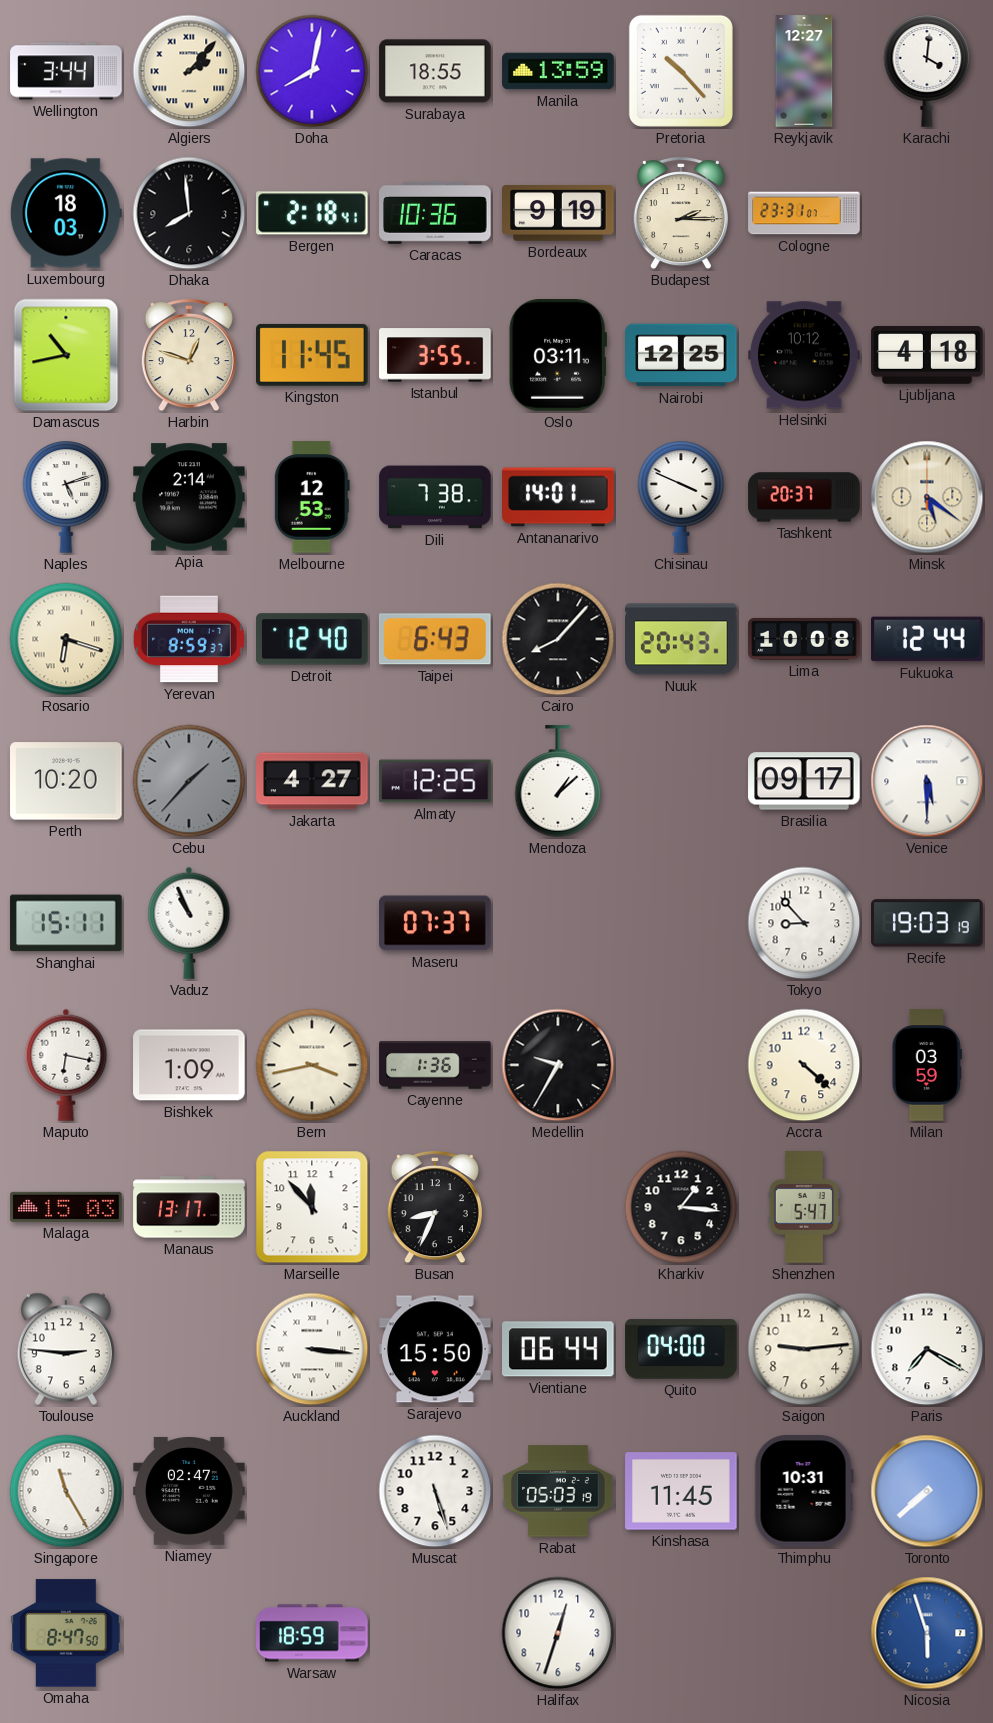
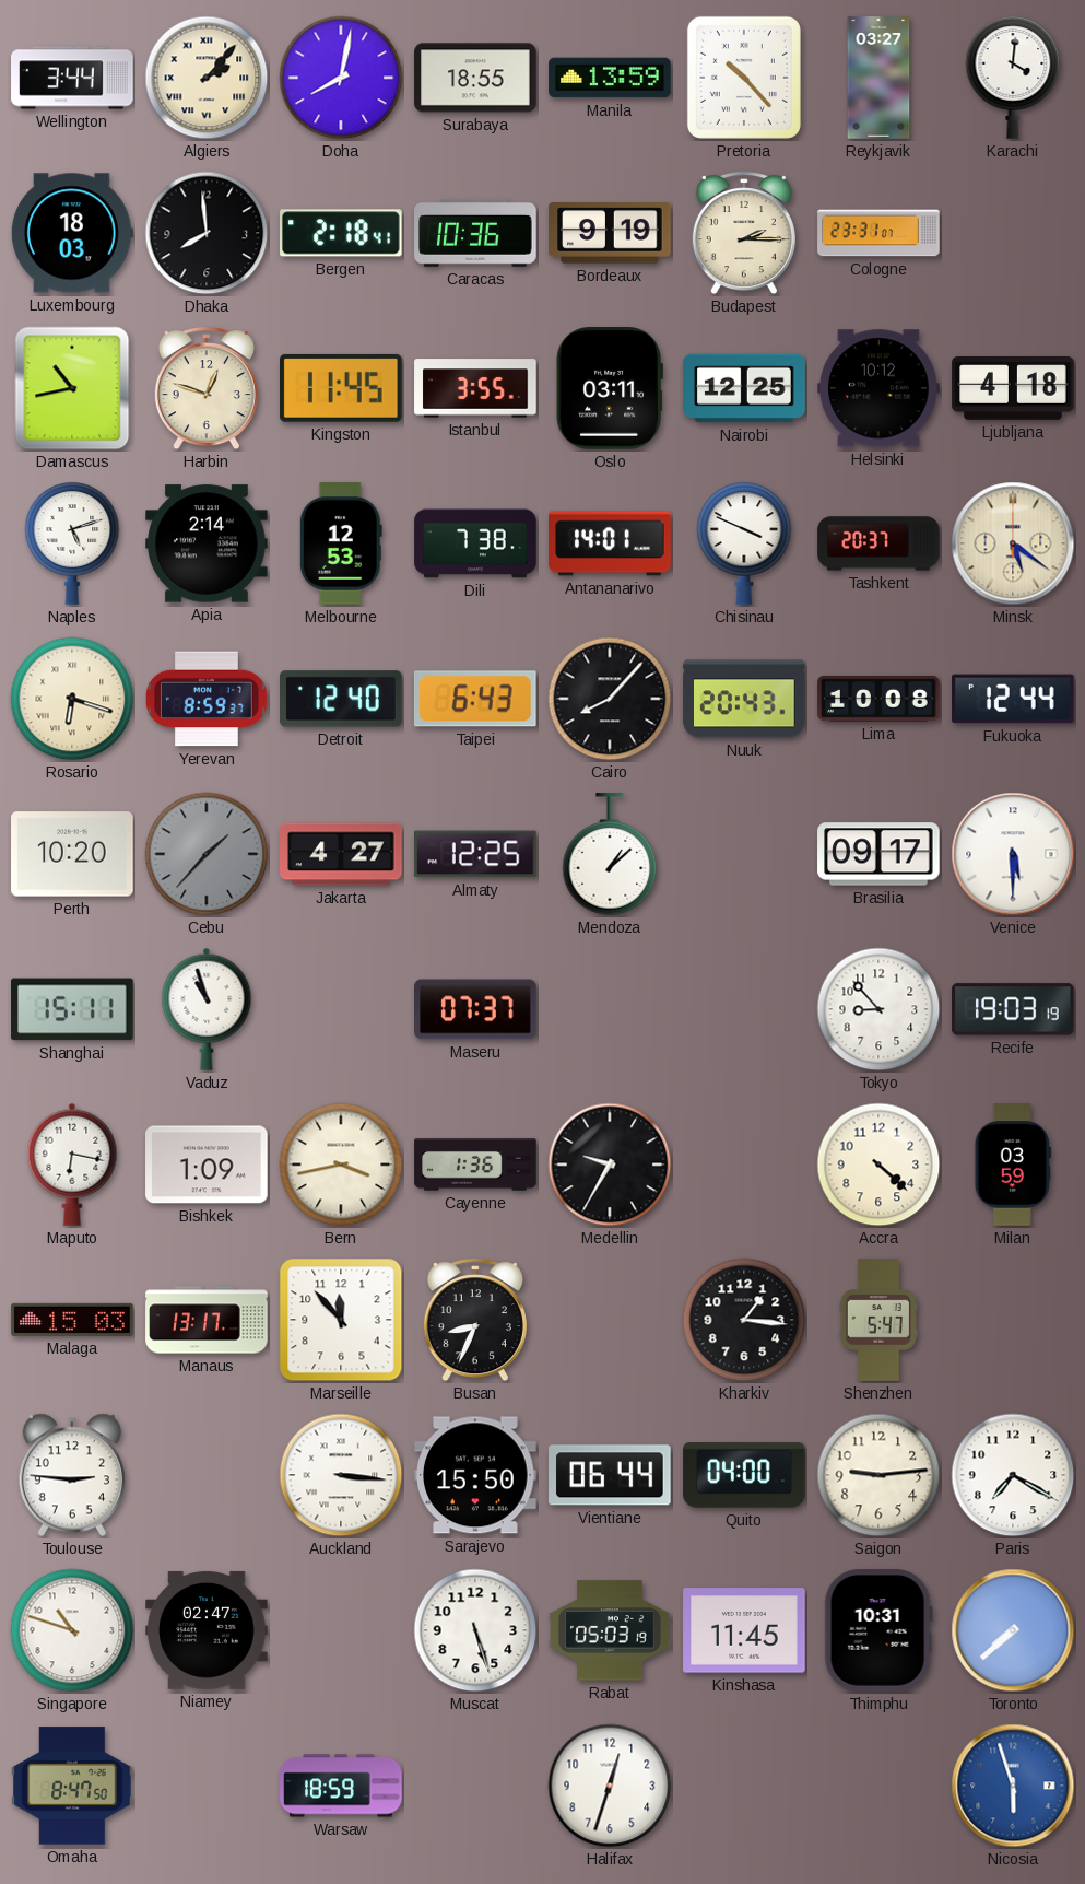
Reykjavik: 12:27 -> 03:27
Vaduz: 10:56 -> 10:57
Singapore: 11:25 -> 10:48
